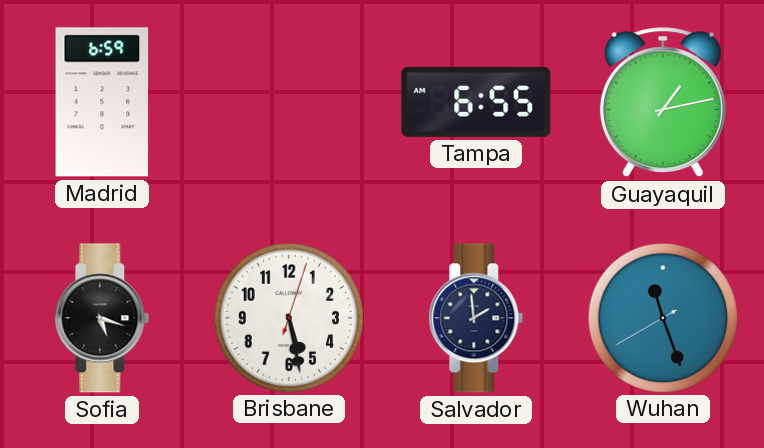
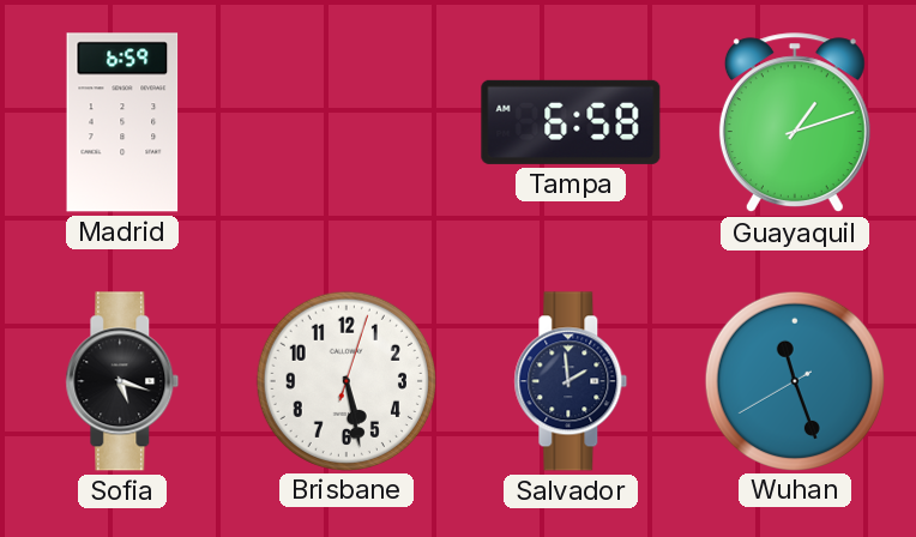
Tampa: 6:55 -> 6:58
Guayaquil: 1:13 -> 1:12
